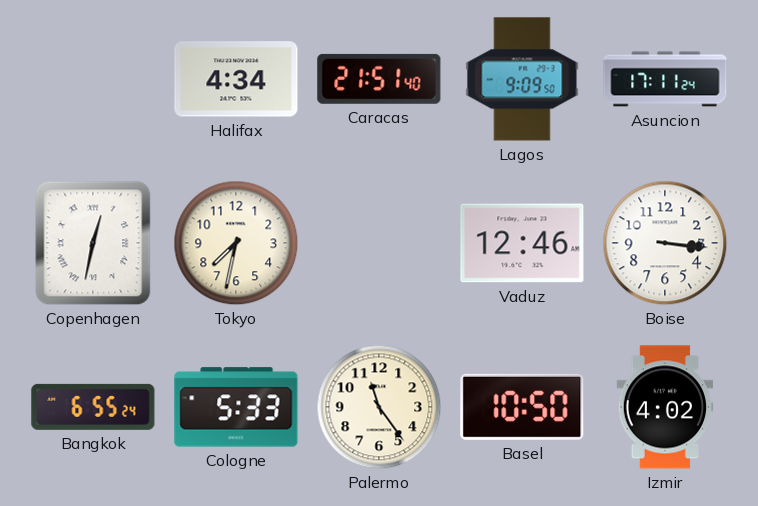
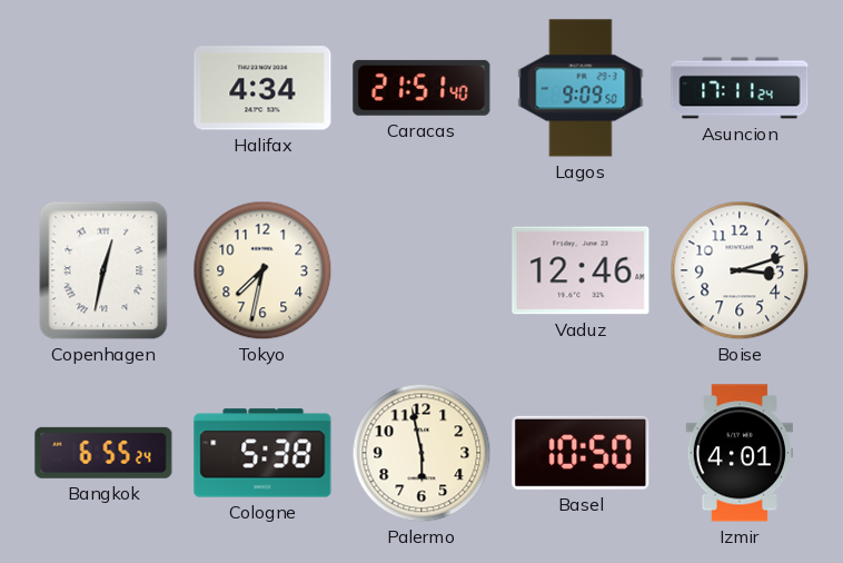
Boise: 3:16 -> 3:12
Cologne: 5:33 -> 5:38
Palermo: 11:24 -> 5:58
Izmir: 4:02 -> 4:01
